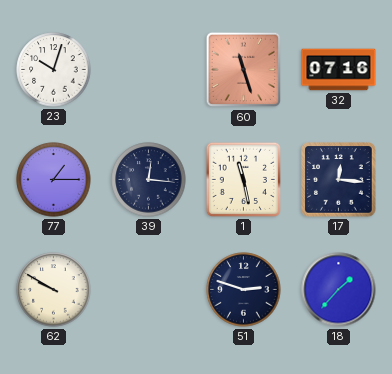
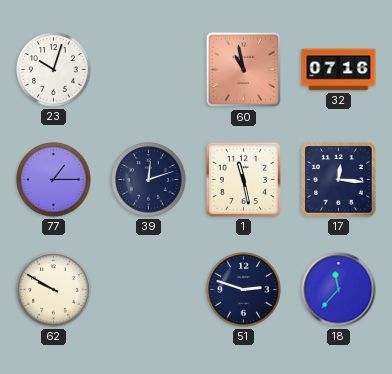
60: 11:27 -> 10:58
39: 12:16 -> 12:12
18: 1:37 -> 11:37
